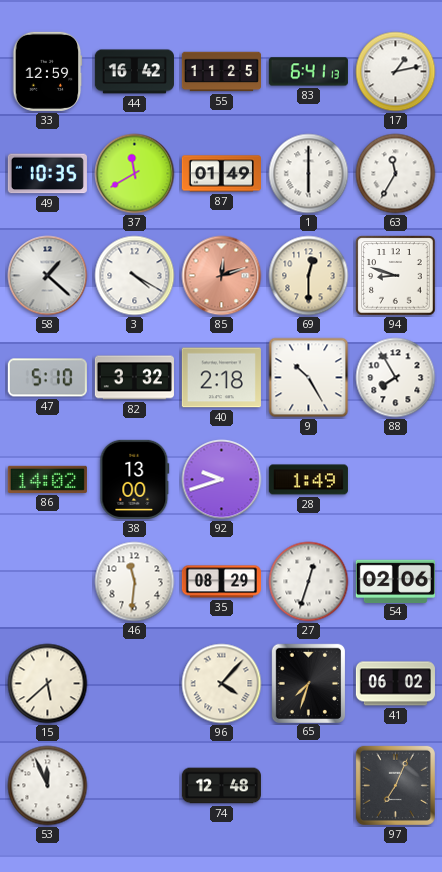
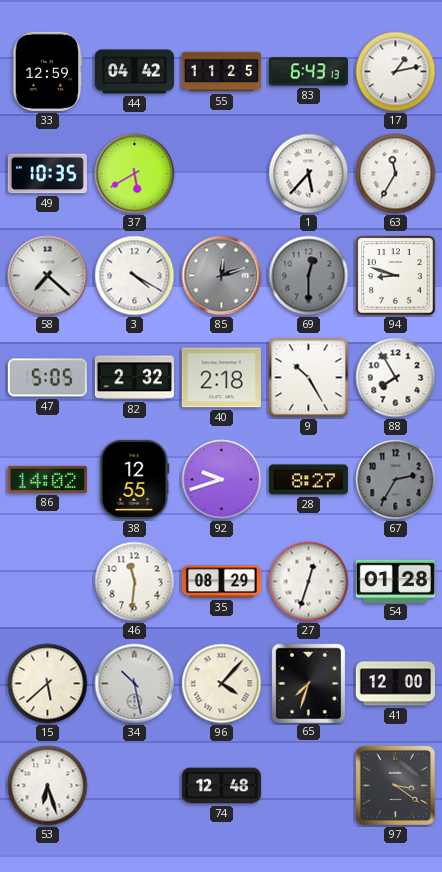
44: 16:42 -> 04:42
83: 6:41 -> 6:43
37: 11:40 -> 5:40
87: 01:49 -> none
1: 6:00 -> 5:37
58: 1:22 -> 7:22
85 dial: salmon -> grey
69 dial: cream -> grey
47: 5:10 -> 5:05
82: 3:32 -> 2:32
38: 13:00 -> 12:55
28: 1:49 -> 8:27
67: none -> 2:35
54: 02:06 -> 01:28
34: none -> 10:28
41: 06:02 -> 12:00
53: 11:56 -> 6:27
97: 7:04 -> 3:21
